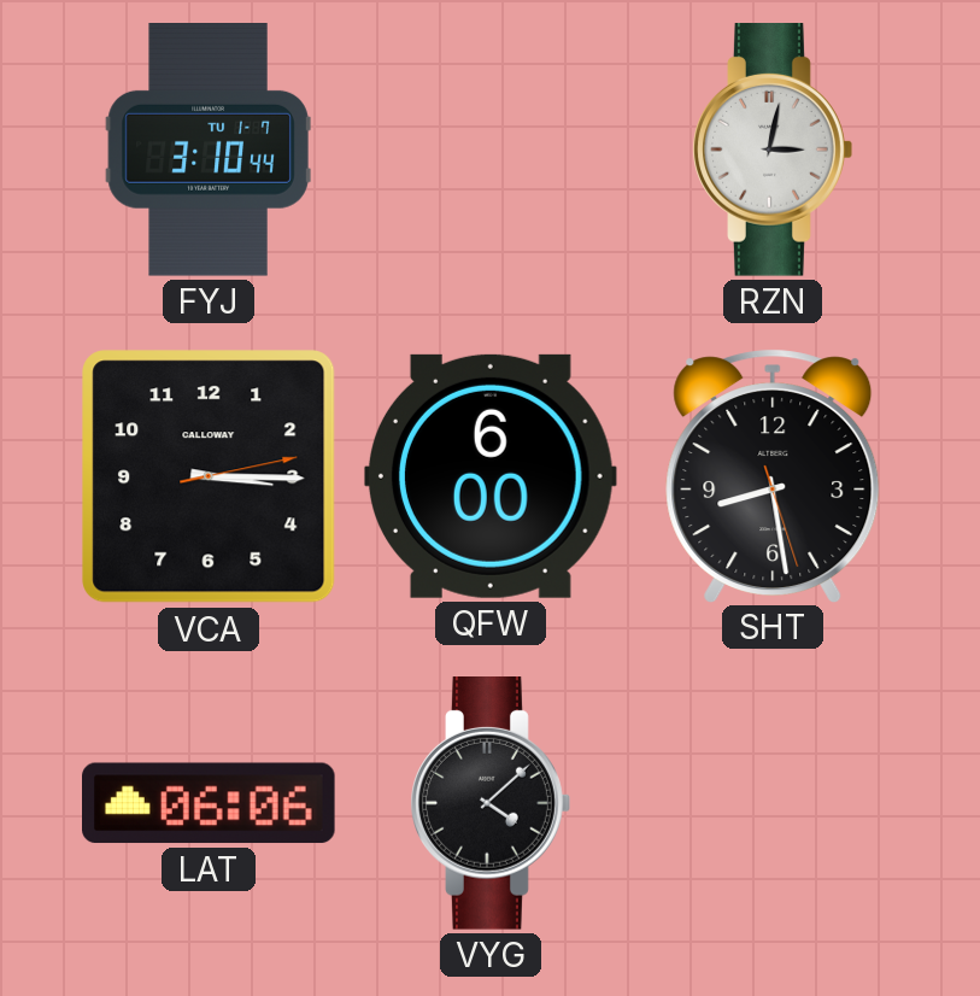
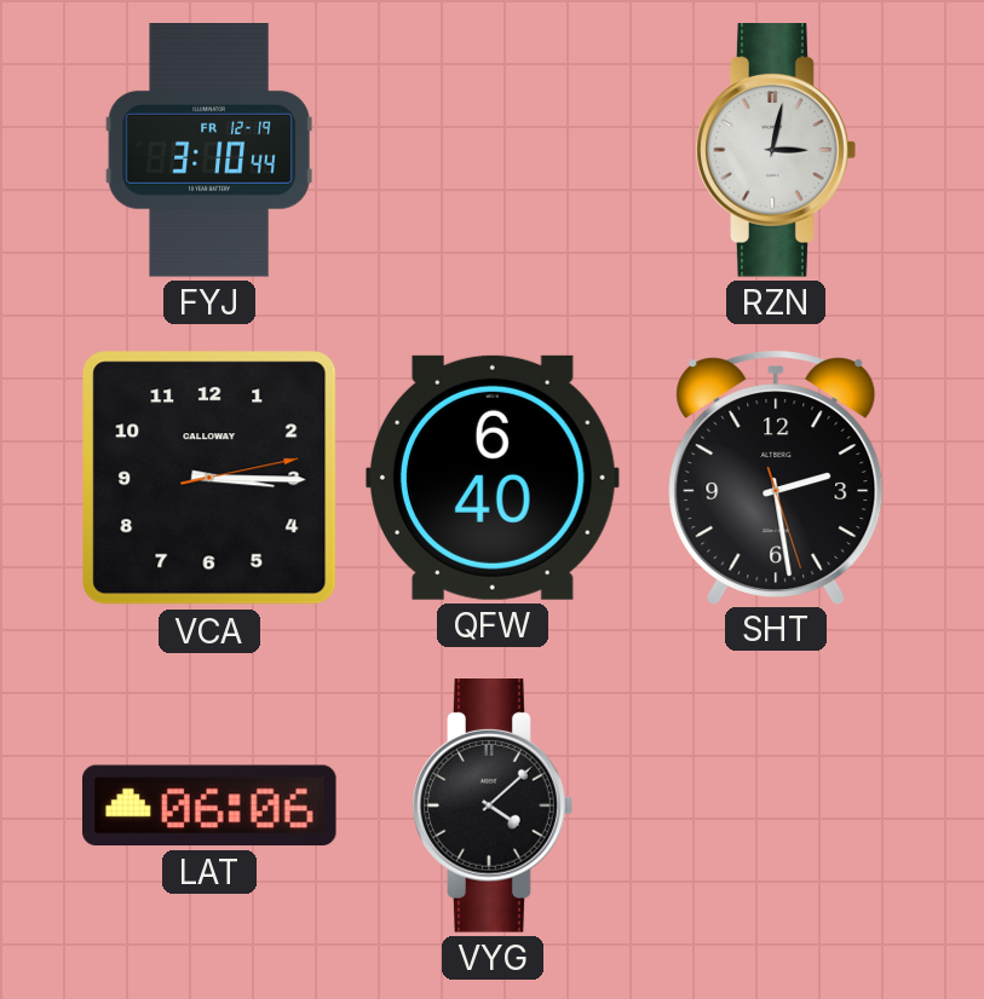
FYJ date: TU 1-7 -> FR 12-19
QFW: 6:00 -> 6:40
SHT: 8:28 -> 2:28
